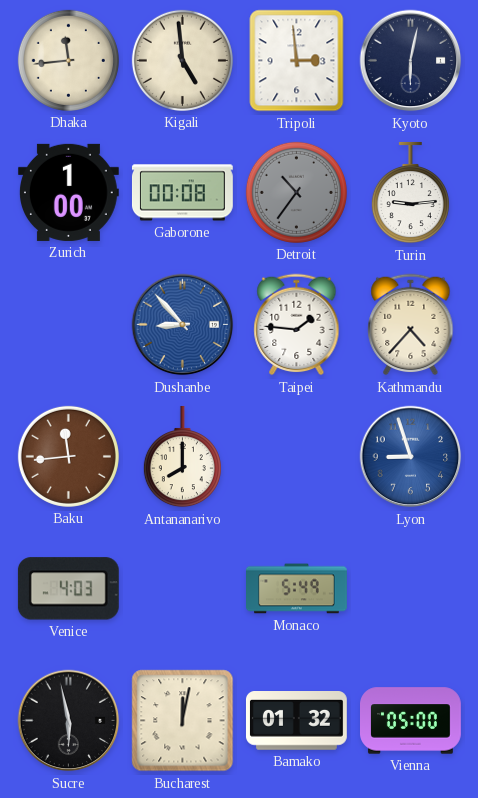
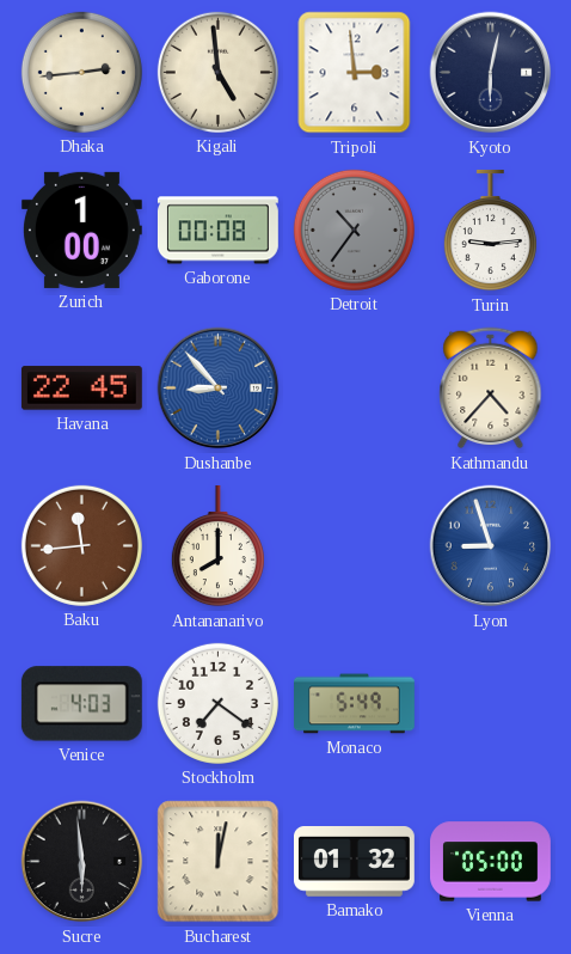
Dhaka: 11:44 -> 2:44
Havana: none -> 22:45
Taipei: 1:46 -> none
Stockholm: none -> 7:21
Sucre: 5:58 -> 5:59
